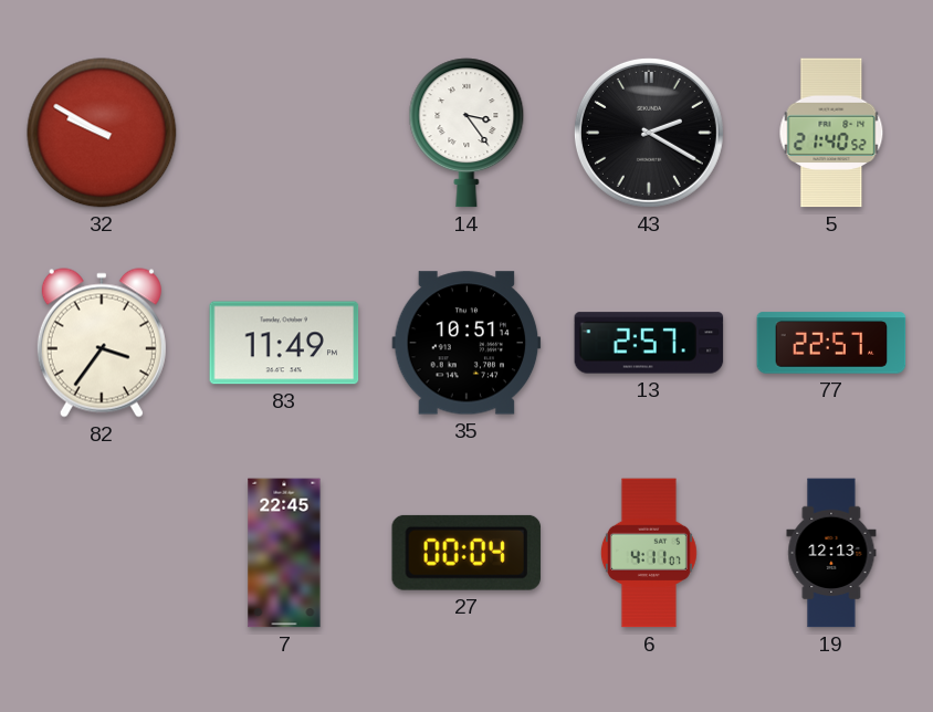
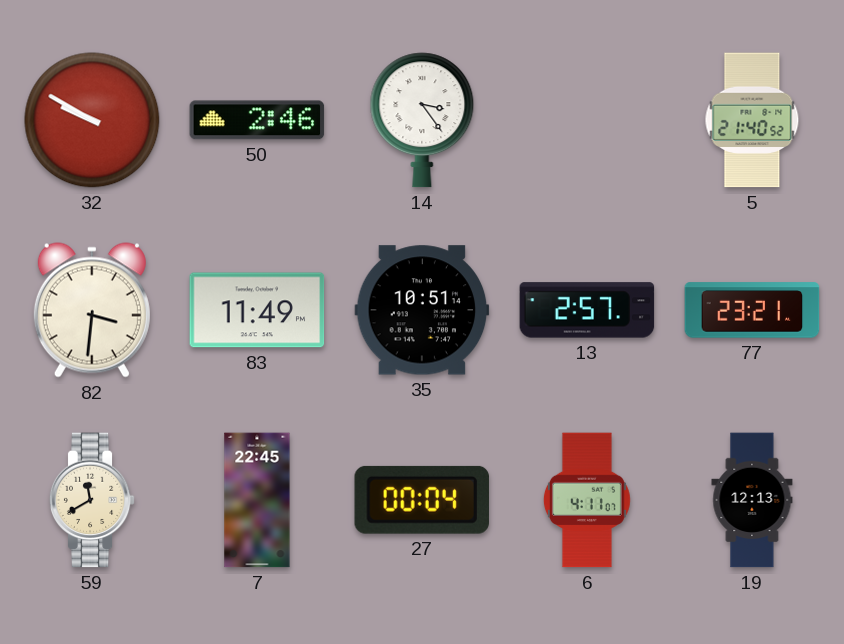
50: none -> 2:46
43: 2:20 -> none
82: 3:36 -> 3:31
77: 22:57 -> 23:21
59: none -> 11:40
